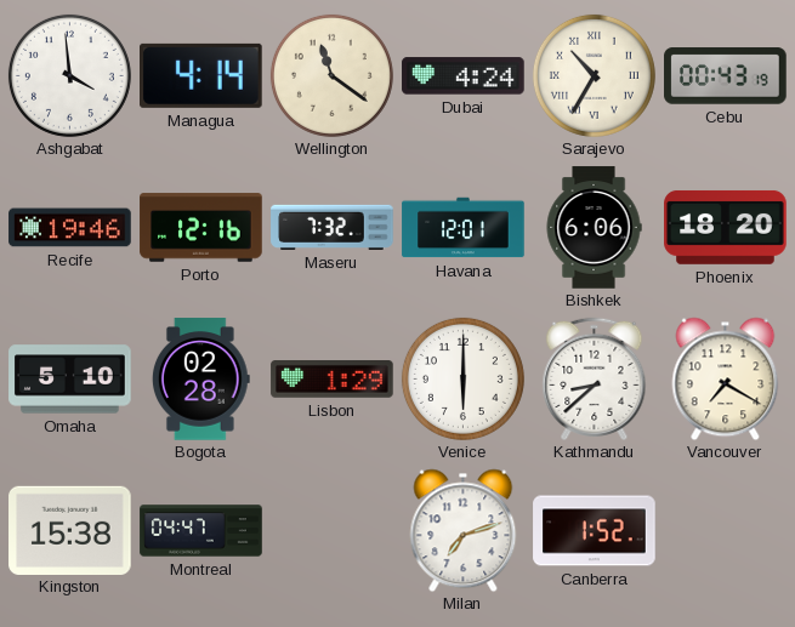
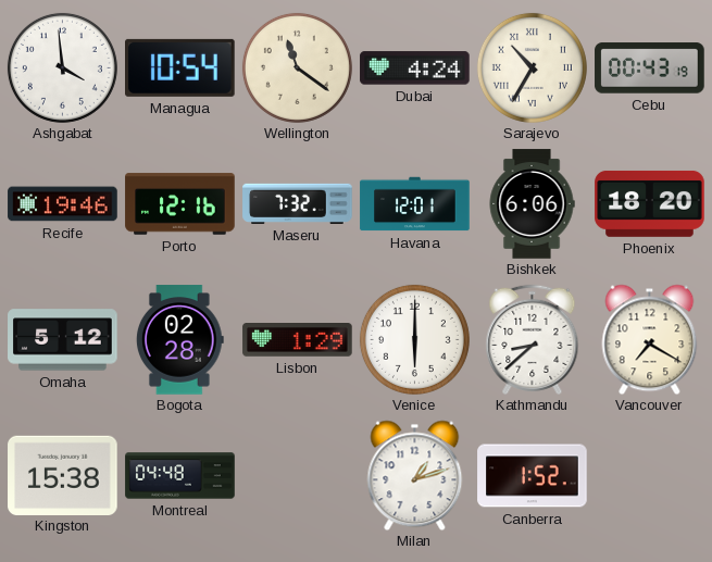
Managua: 4:14 -> 10:54
Omaha: 5:10 -> 5:12
Montreal: 04:47 -> 04:48
Milan: 7:12 -> 1:12
